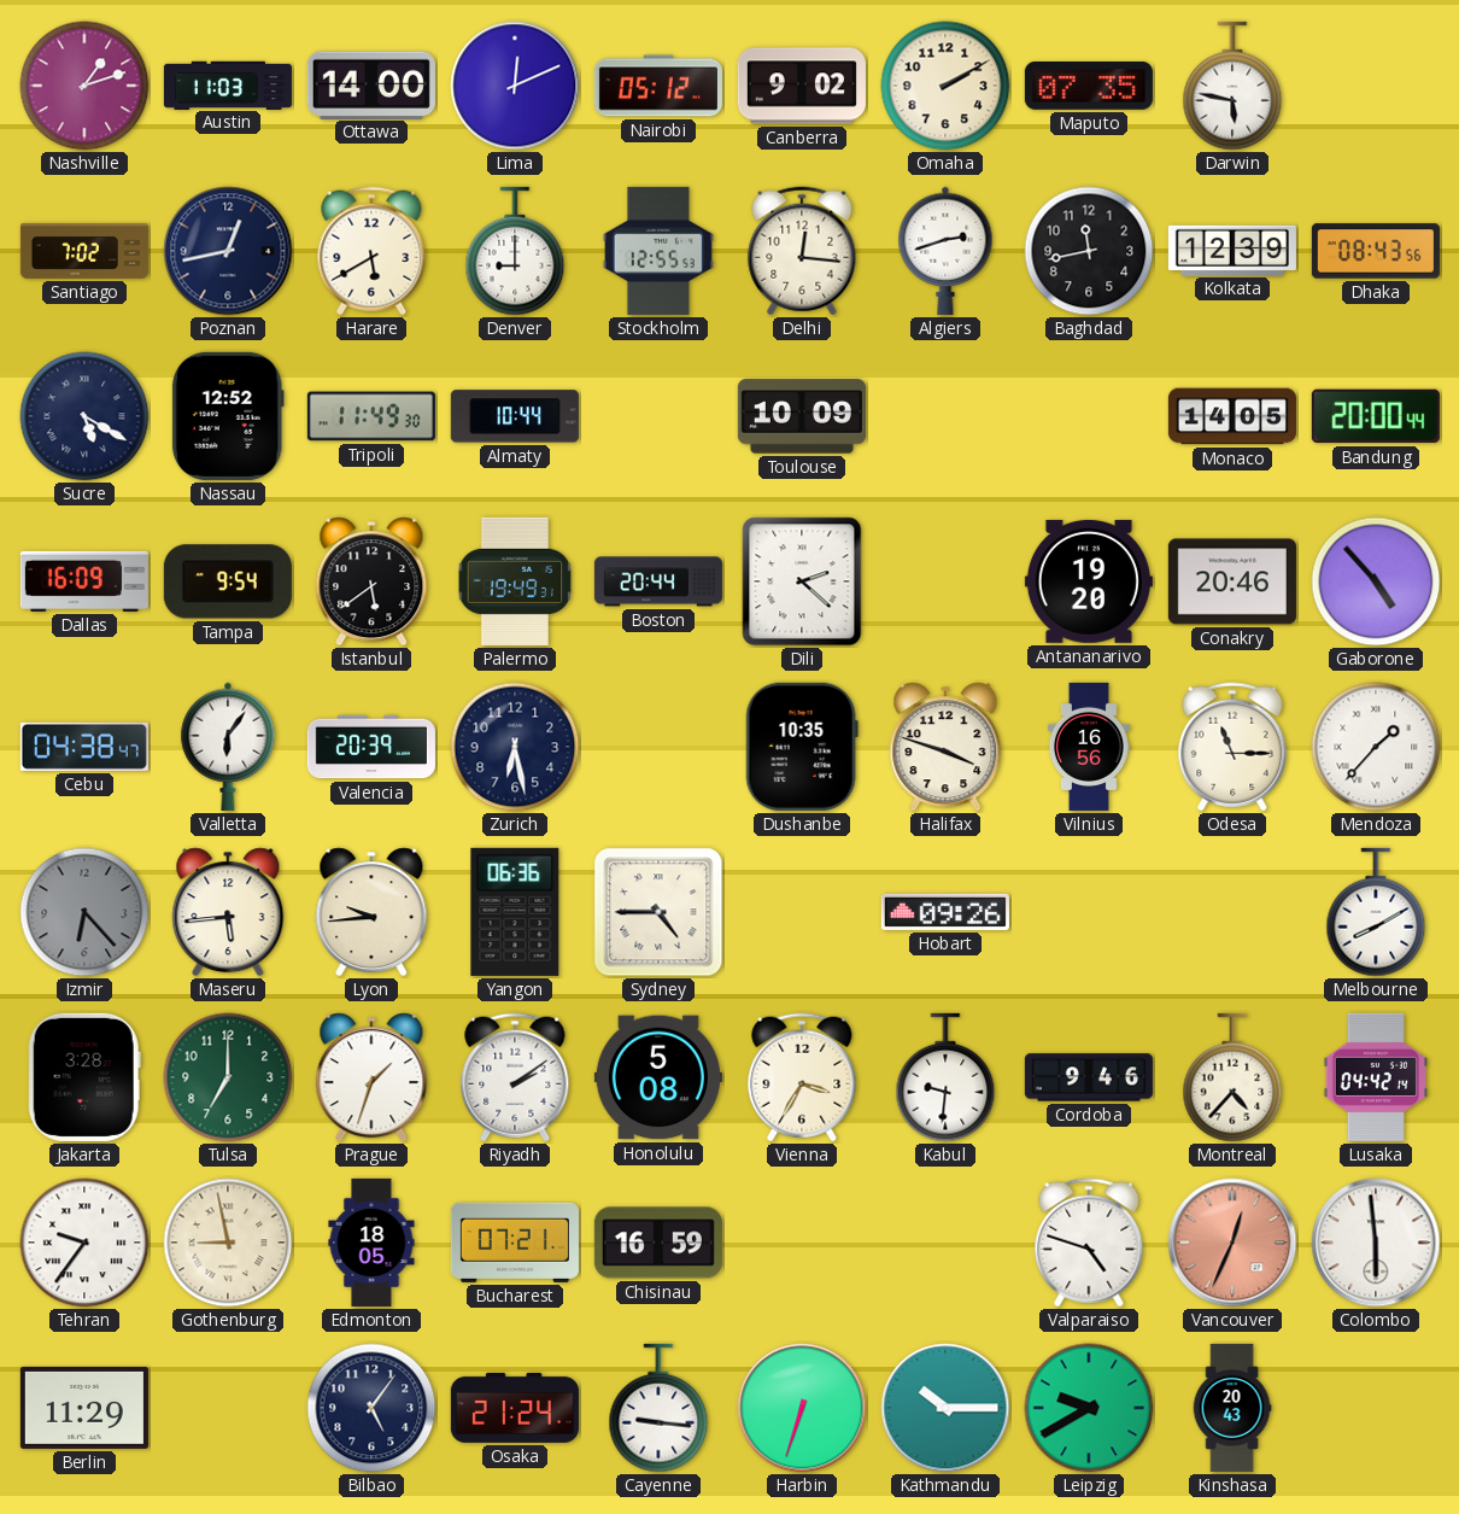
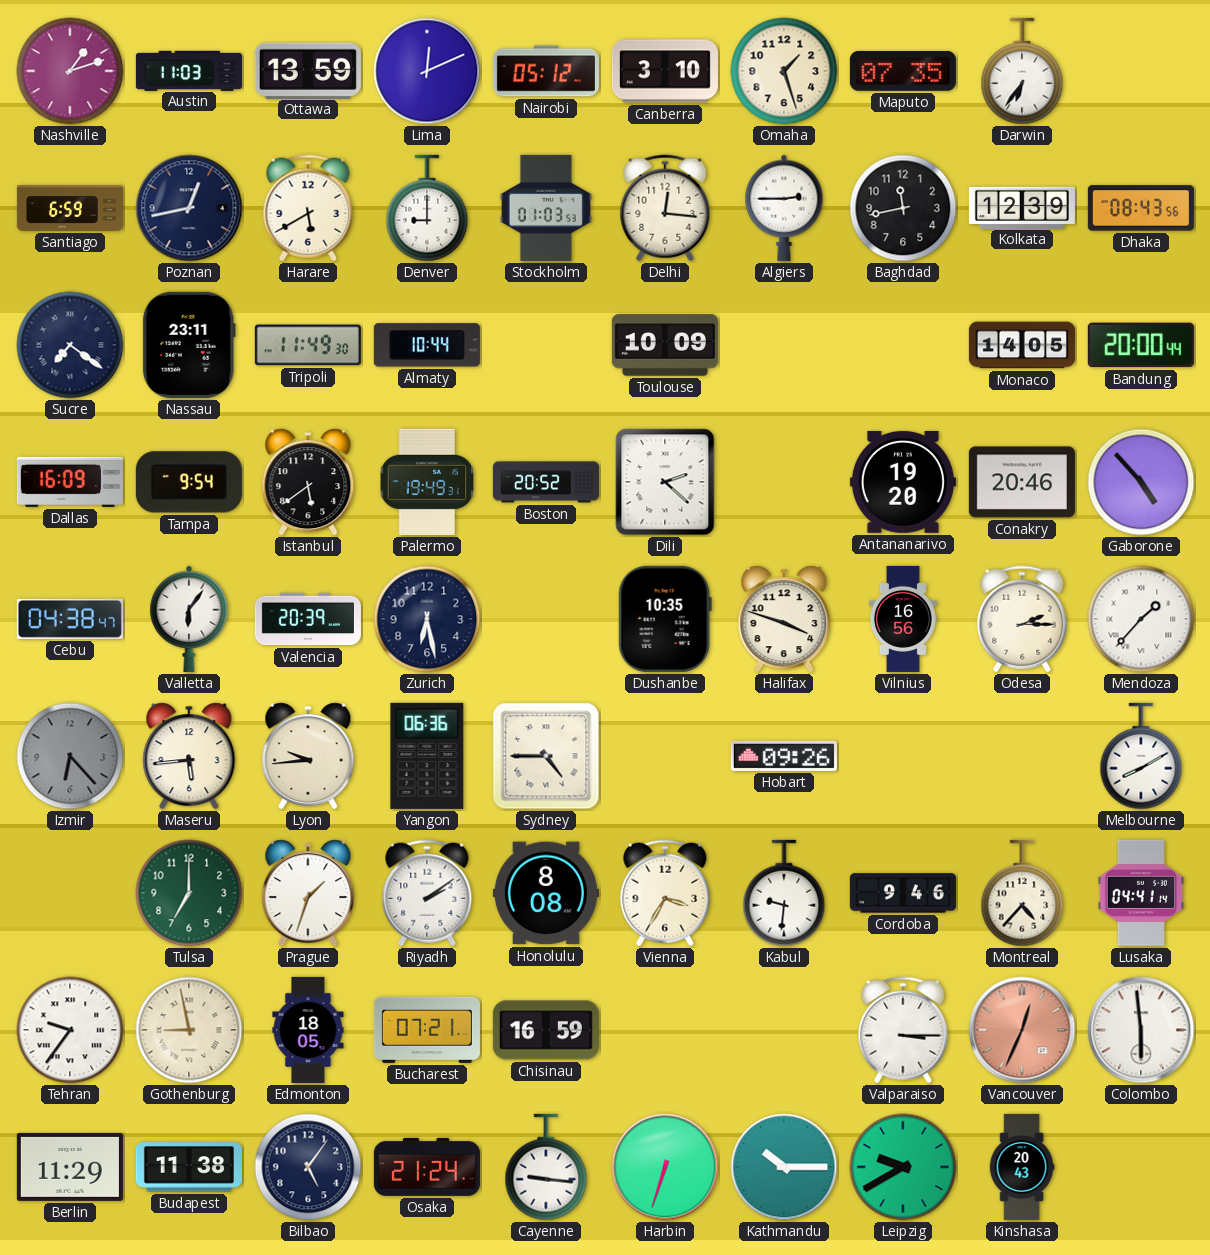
Ottawa: 14:00 -> 13:59
Canberra: 9:02 -> 3:10
Omaha: 2:10 -> 1:27
Darwin: 5:47 -> 6:36
Santiago: 7:02 -> 6:59
Stockholm: 12:55 -> 01:03
Algiers: 2:42 -> 2:45
Sucre: 5:20 -> 7:21
Nassau: 12:52 -> 23:11
Boston: 20:44 -> 20:52
Odesa: 11:15 -> 2:15
Jakarta: 3:28 -> none
Honolulu: 5:08 -> 8:08
Lusaka: 04:42 -> 04:41
Valparaiso: 4:48 -> 3:15
Budapest: none -> 11:38
